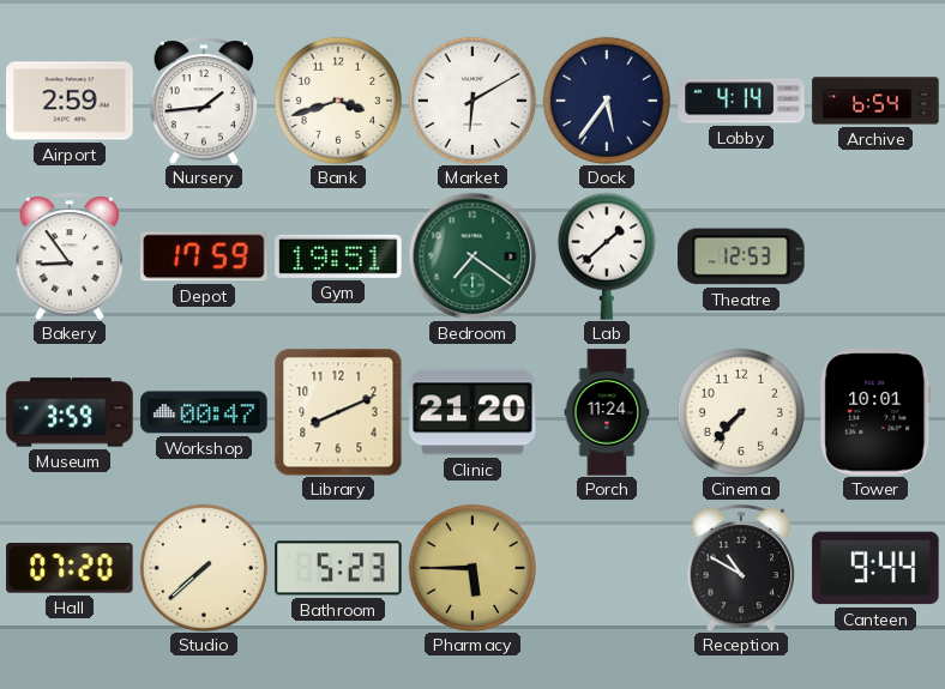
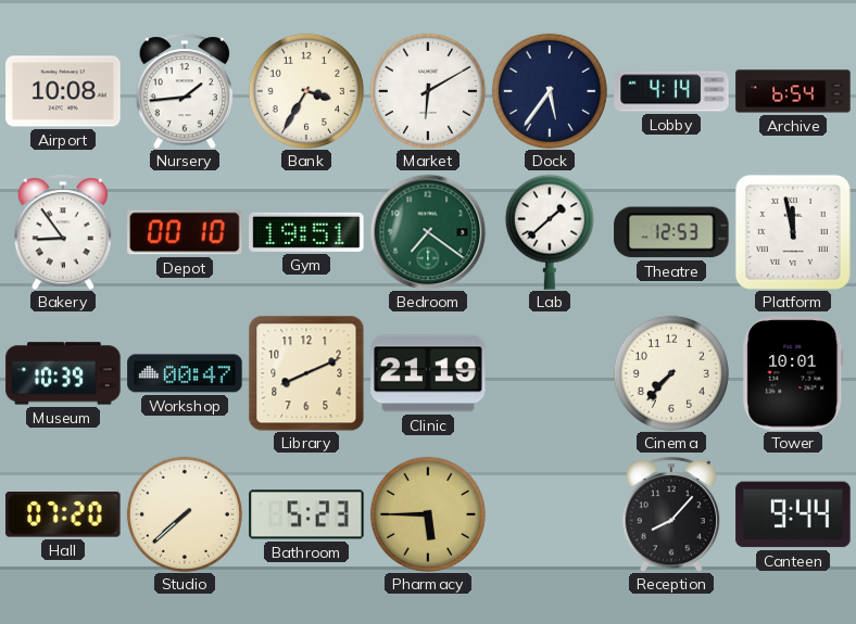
Airport: 2:59 -> 10:08
Bank: 3:42 -> 3:35
Depot: 17:59 -> 00:10
Platform: none -> 11:58
Museum: 3:59 -> 10:39
Clinic: 21:20 -> 21:19
Porch: 11:24 -> none
Reception: 10:50 -> 8:07
